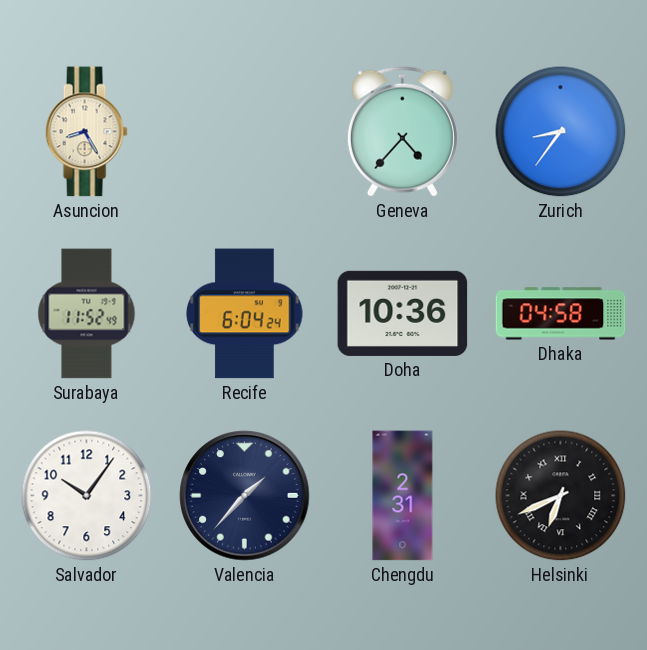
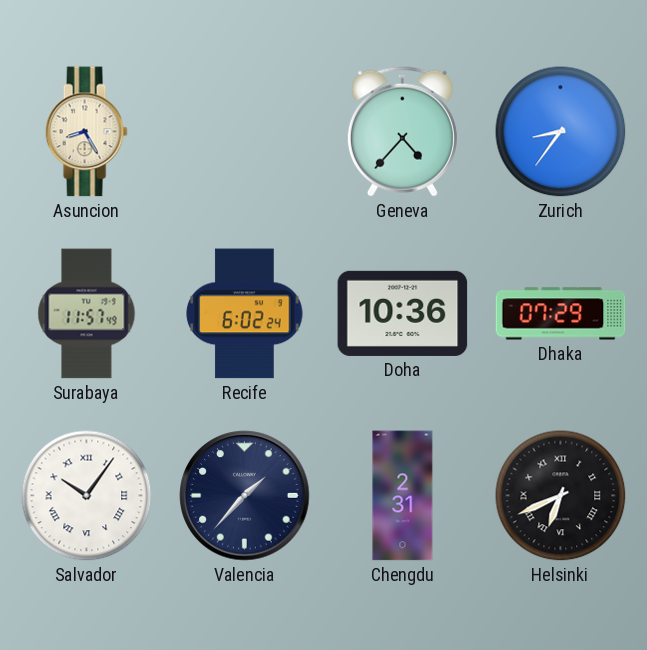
Surabaya: 11:52 -> 11:57
Recife: 6:04 -> 6:02
Dhaka: 04:58 -> 07:29
Salvador numerals: Arabic -> Roman
